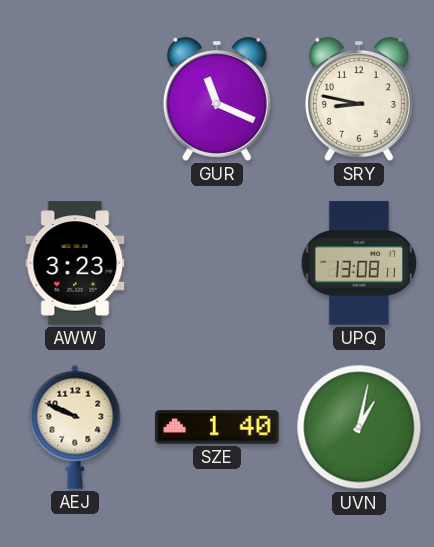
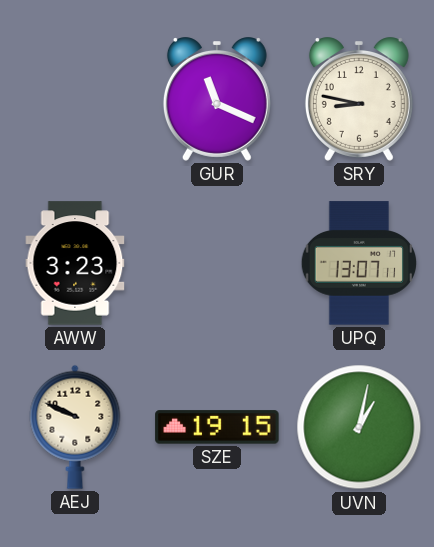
UPQ: 13:08 -> 13:07
SZE: 1:40 -> 19:15
